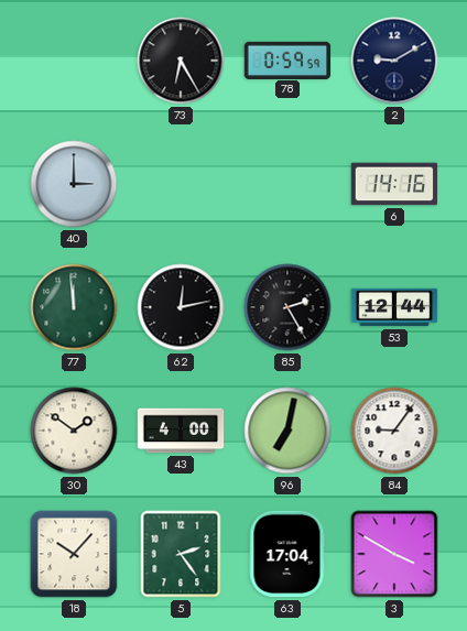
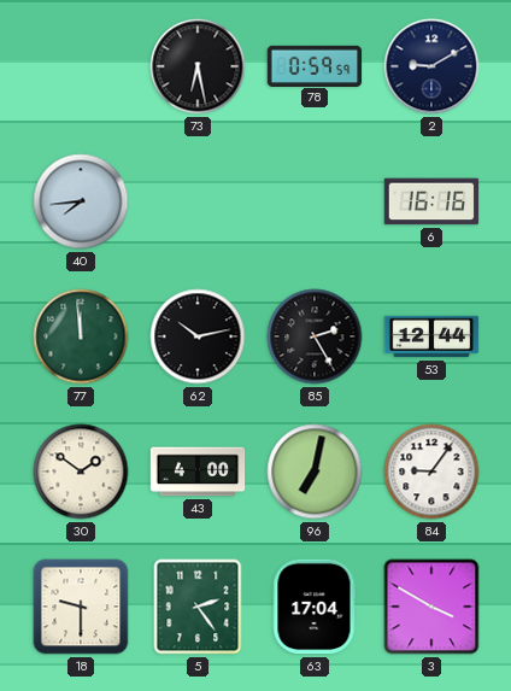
73: 6:25 -> 6:28
40: 3:00 -> 7:44
6: 14:16 -> 16:16
62: 12:13 -> 10:13
18: 10:07 -> 9:30
